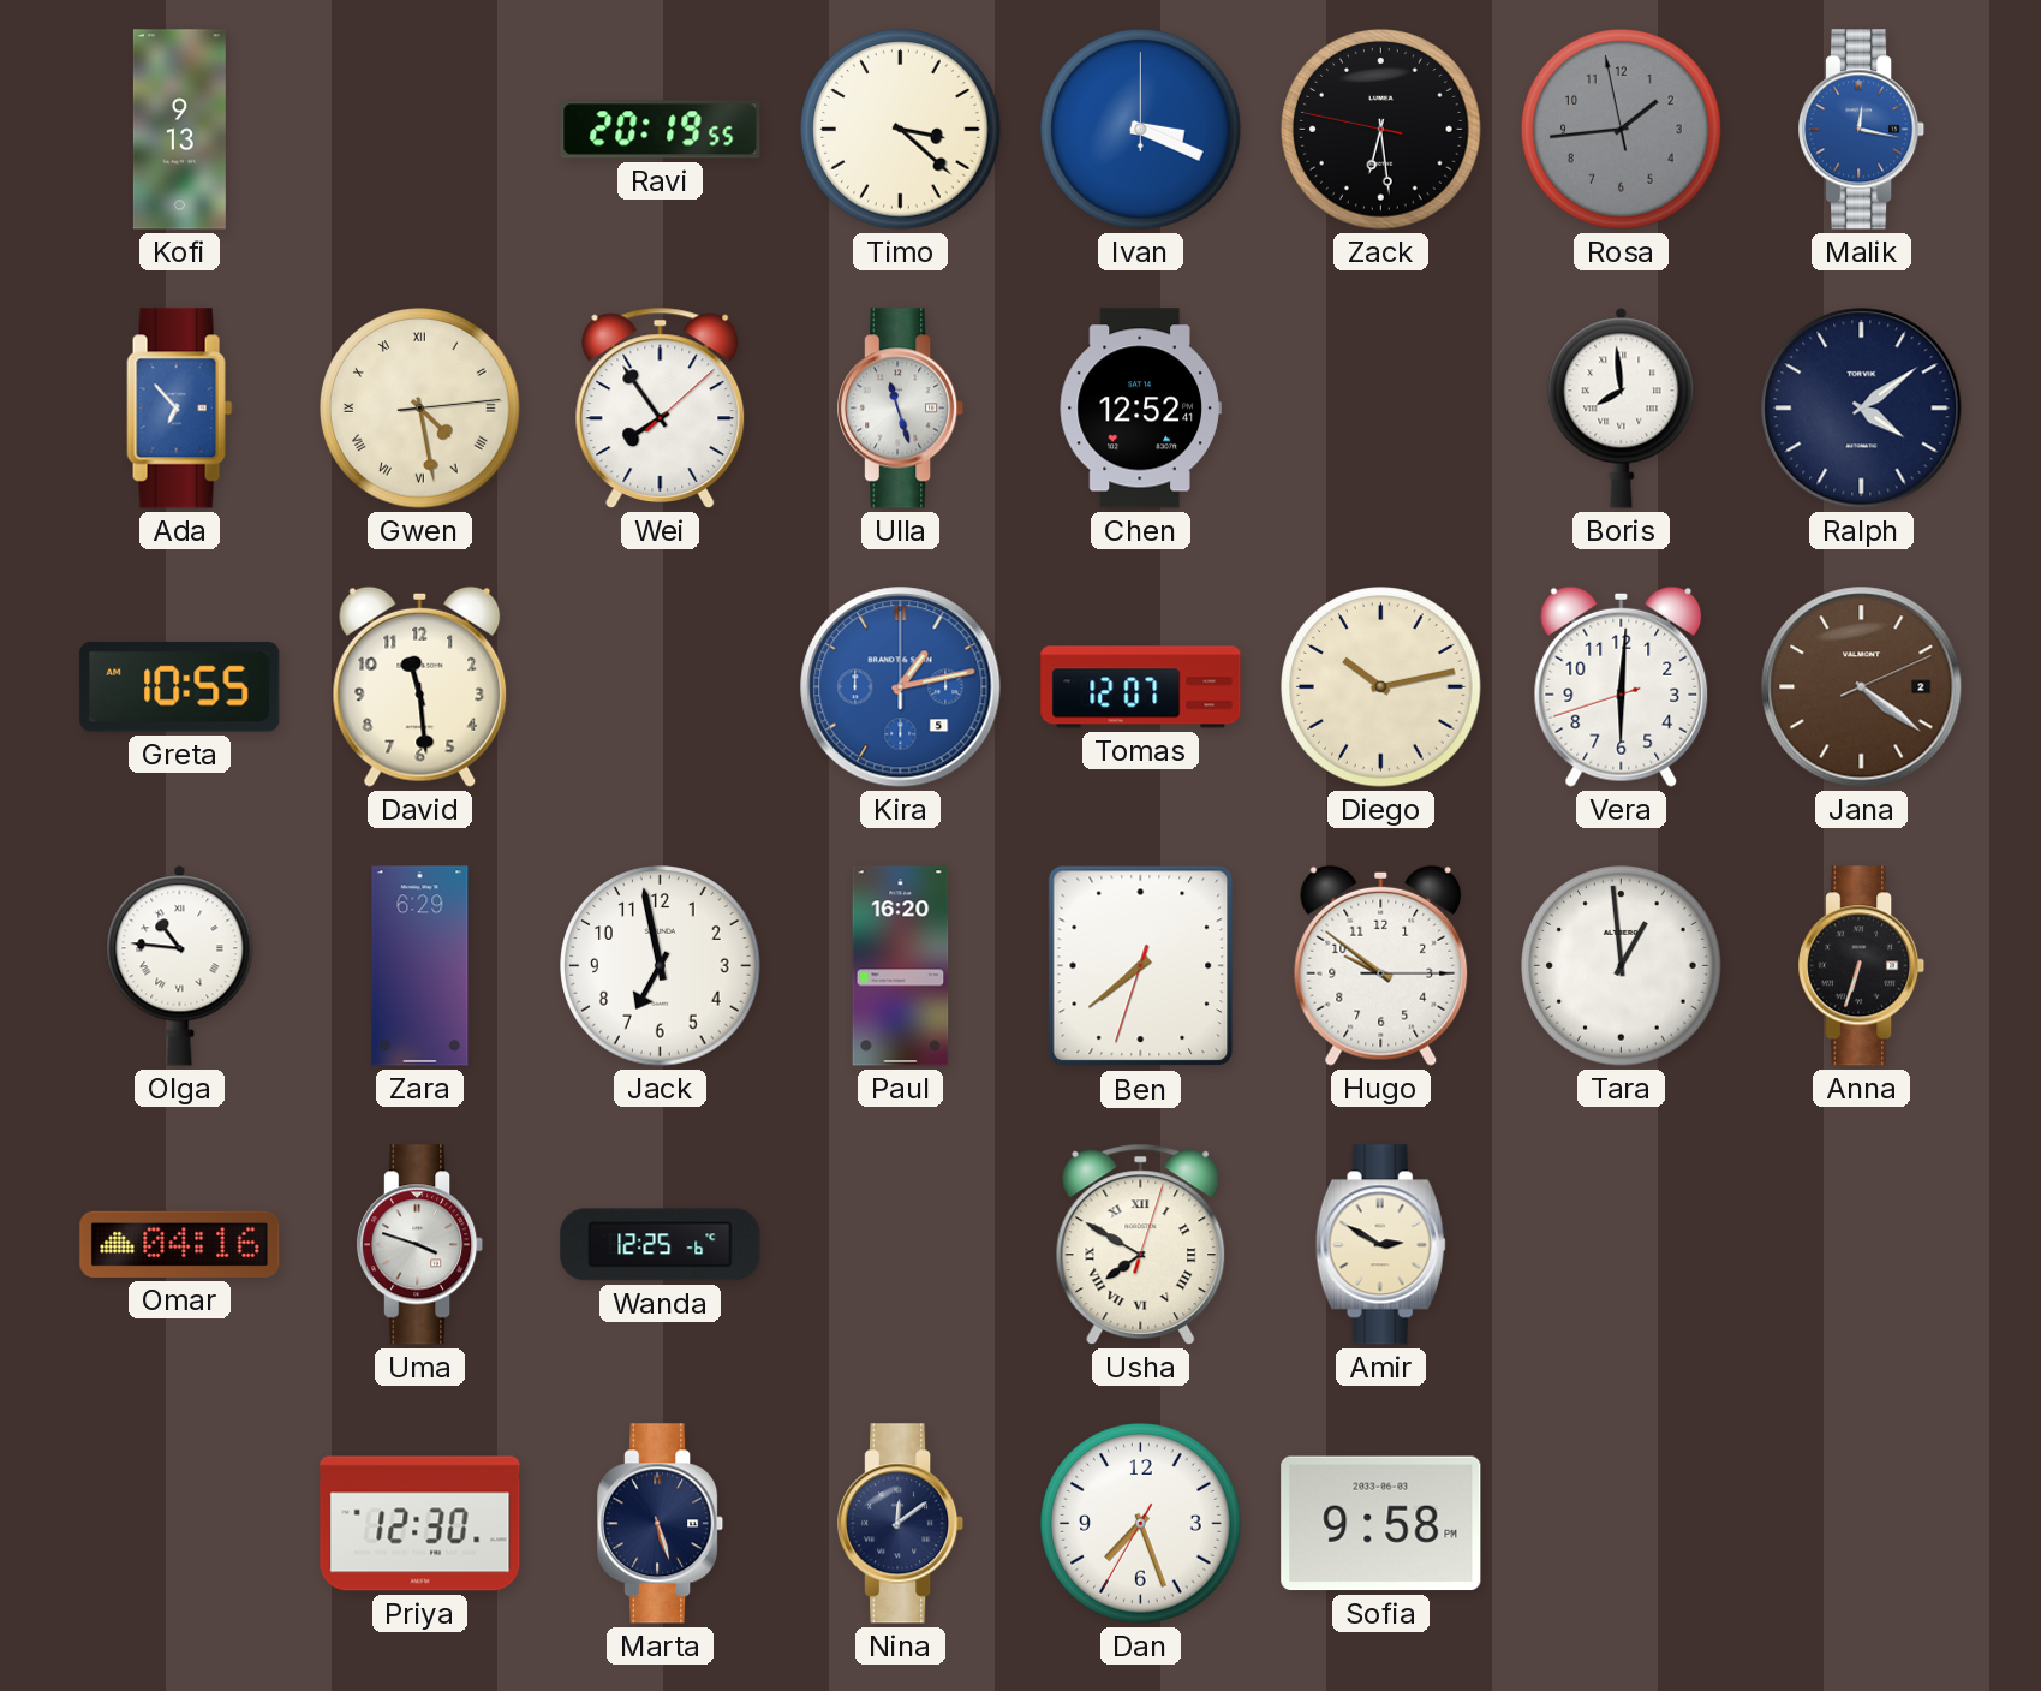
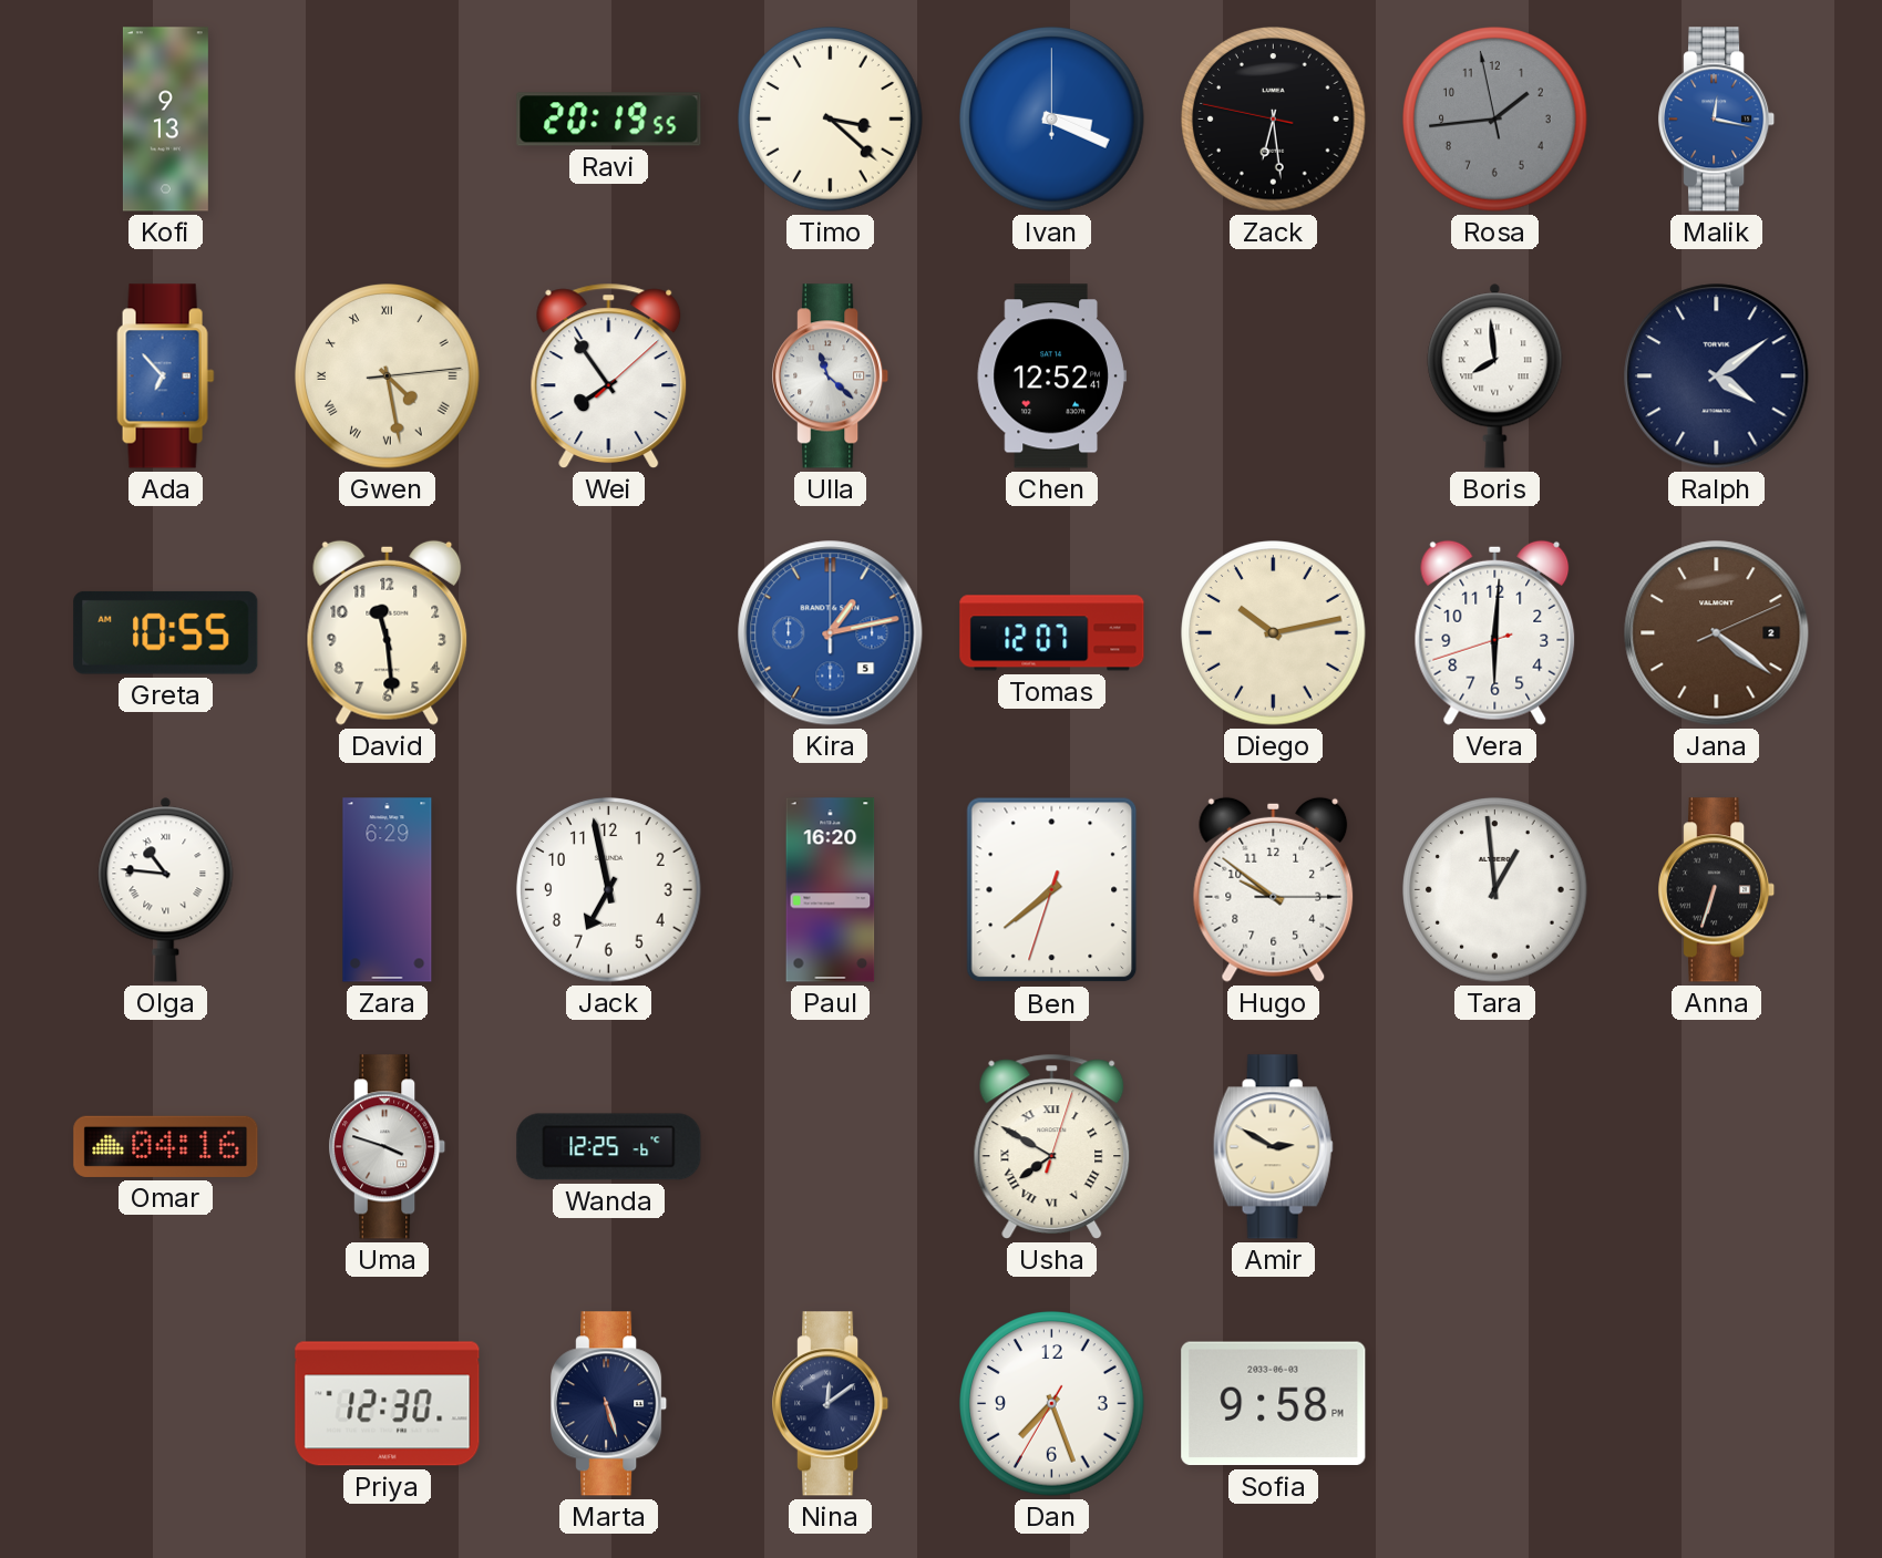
Ulla: 11:27 -> 11:22
